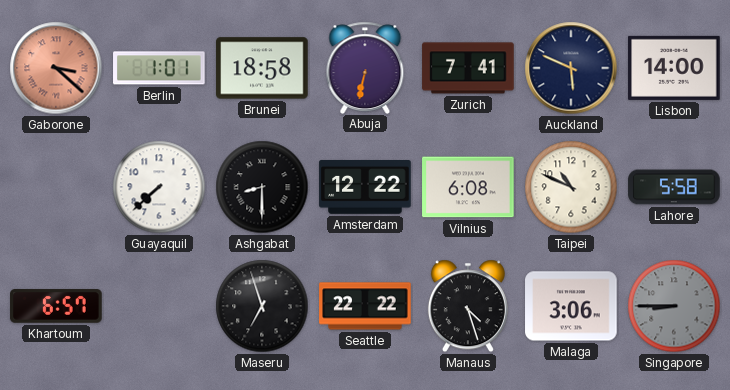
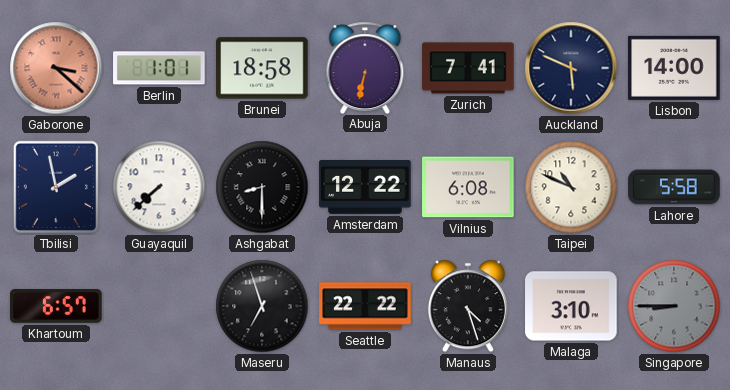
Tbilisi: none -> 1:58
Malaga: 3:06 -> 3:10
